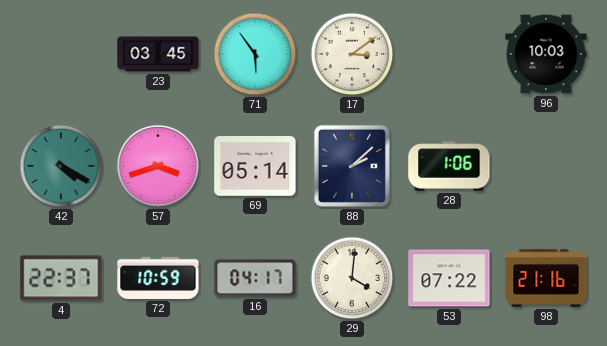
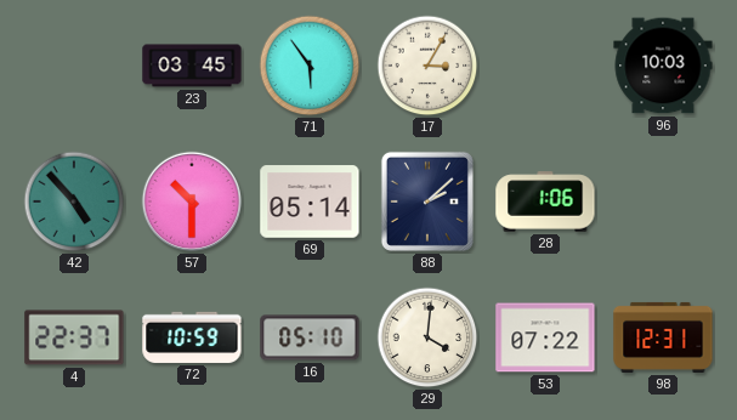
17: 3:09 -> 3:05
42: 4:20 -> 4:53
57: 3:42 -> 10:30
16: 04:17 -> 05:10
98: 21:16 -> 12:31
